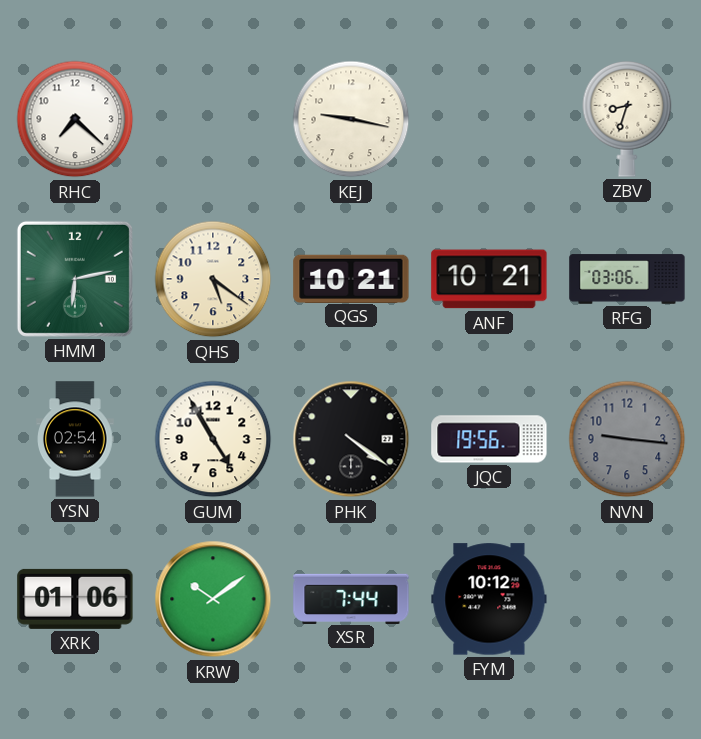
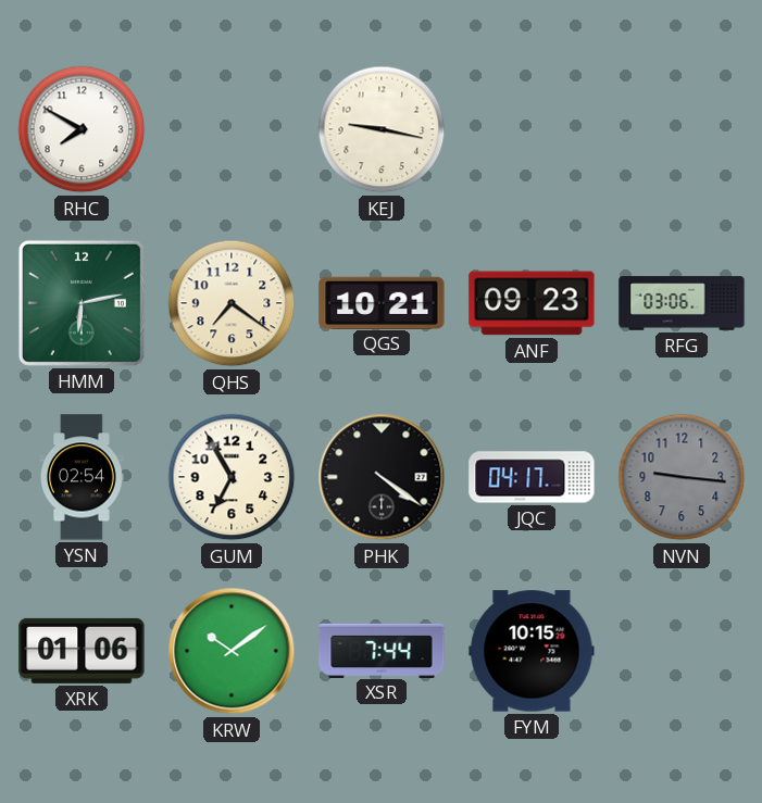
RHC: 7:22 -> 7:50
ZBV: 8:33 -> none
QHS: 5:21 -> 7:21
ANF: 10:21 -> 09:23
GUM: 4:55 -> 6:55
JQC: 19:56 -> 04:17
FYM: 10:12 -> 10:15
